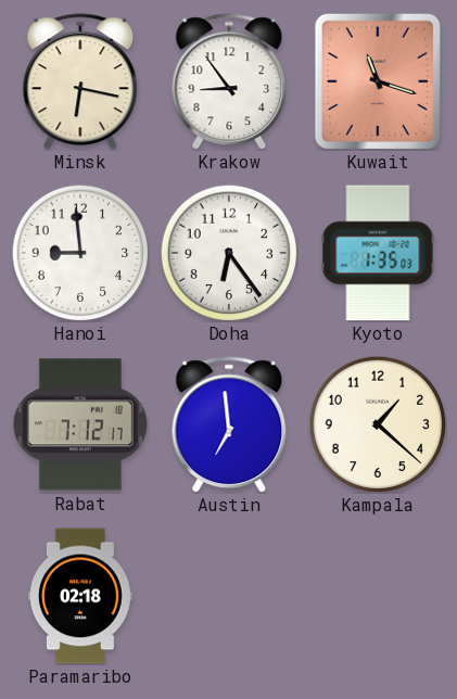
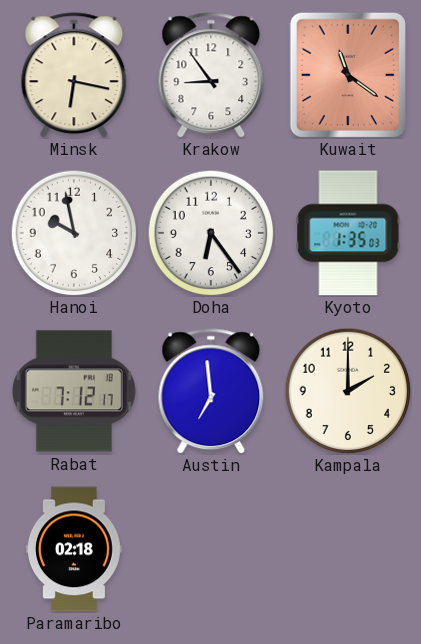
Kuwait: 11:18 -> 11:21
Hanoi: 8:59 -> 9:58
Kampala: 1:22 -> 2:00
